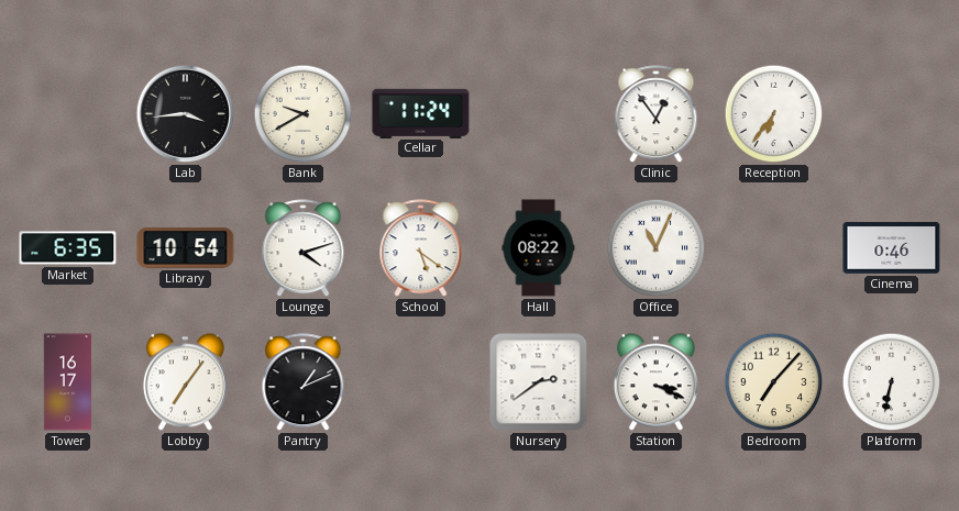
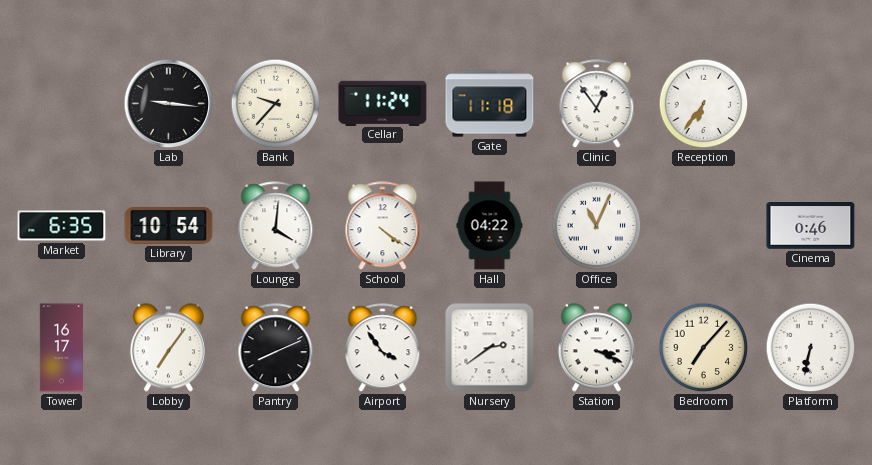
Lab: 3:44 -> 9:16
Bank: 9:40 -> 9:37
Gate: none -> 11:18
Lounge: 4:12 -> 4:01
School: 5:21 -> 4:21
Hall: 08:22 -> 04:22
Pantry: 1:11 -> 8:11
Airport: none -> 3:54
